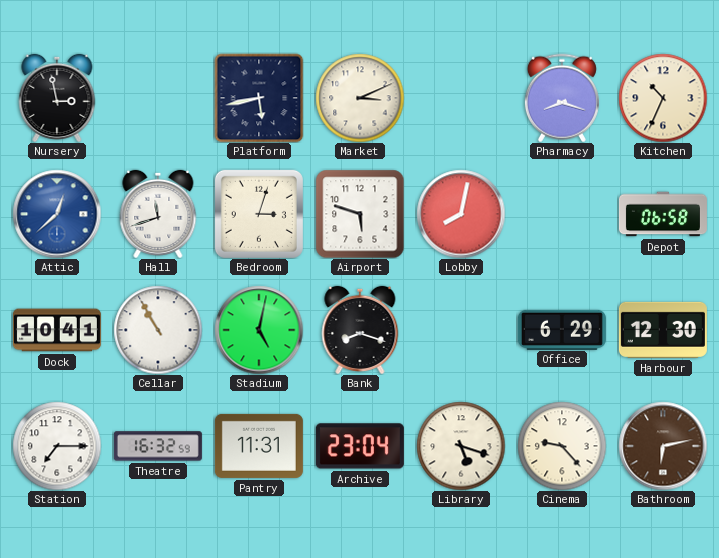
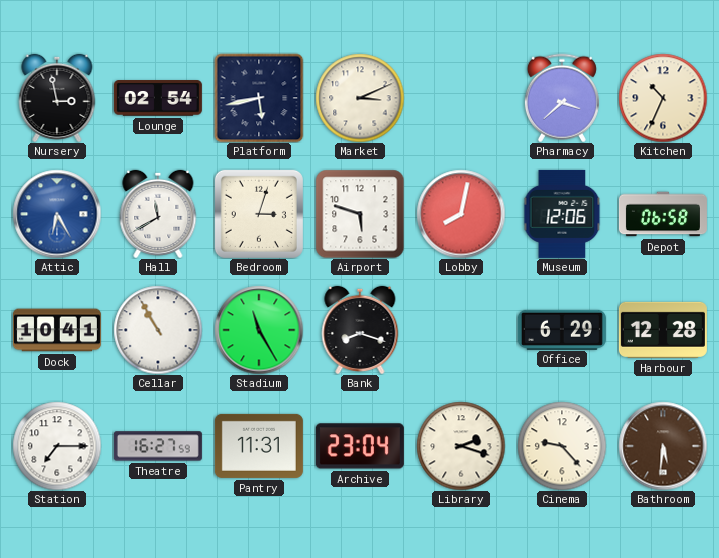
Lounge: none -> 02:54
Pharmacy: 8:18 -> 3:38
Attic: 12:38 -> 6:25
Hall: 11:42 -> 11:40
Museum: none -> 12:06
Stadium: 5:02 -> 11:25
Harbour: 12:30 -> 12:28
Theatre: 16:32 -> 16:27
Library: 5:18 -> 2:18
Bathroom: 6:13 -> 5:31
